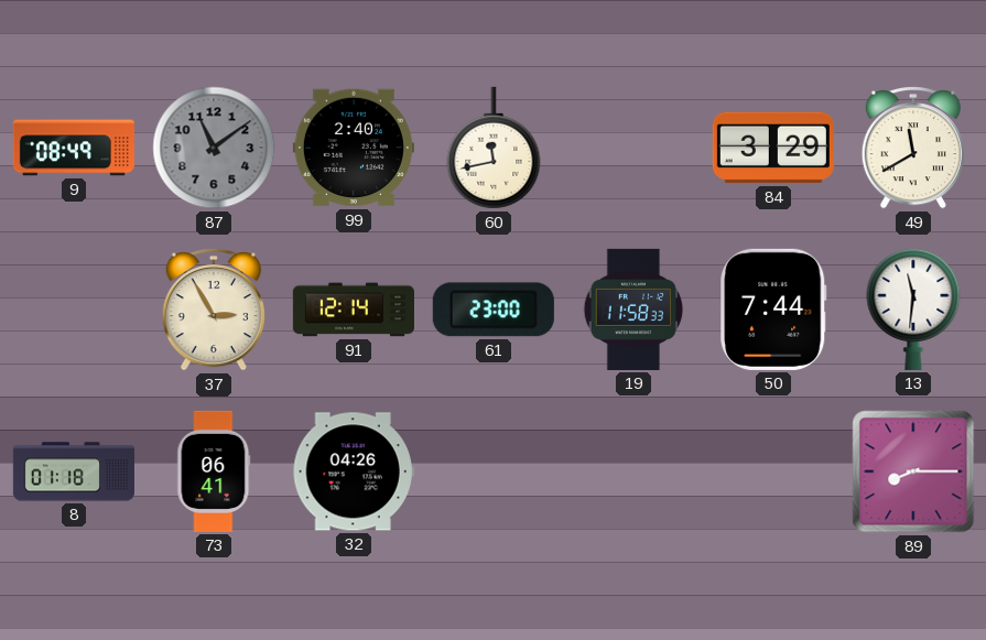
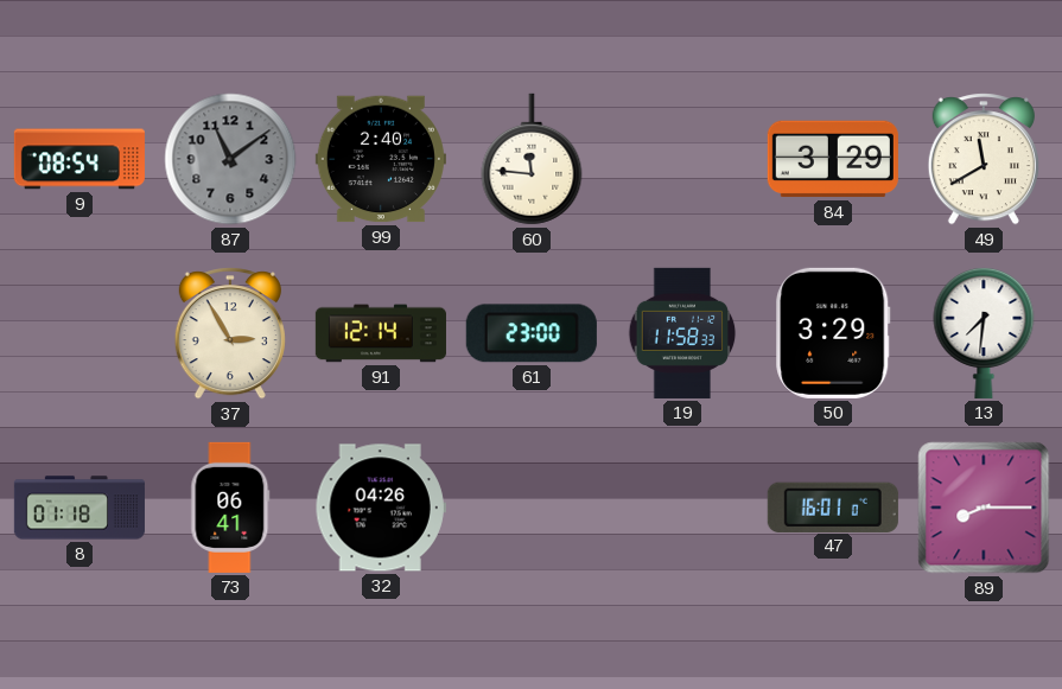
9: 08:49 -> 08:54
60: 11:43 -> 11:46
50: 7:44 -> 3:29
13: 11:31 -> 7:31
47: none -> 16:01
